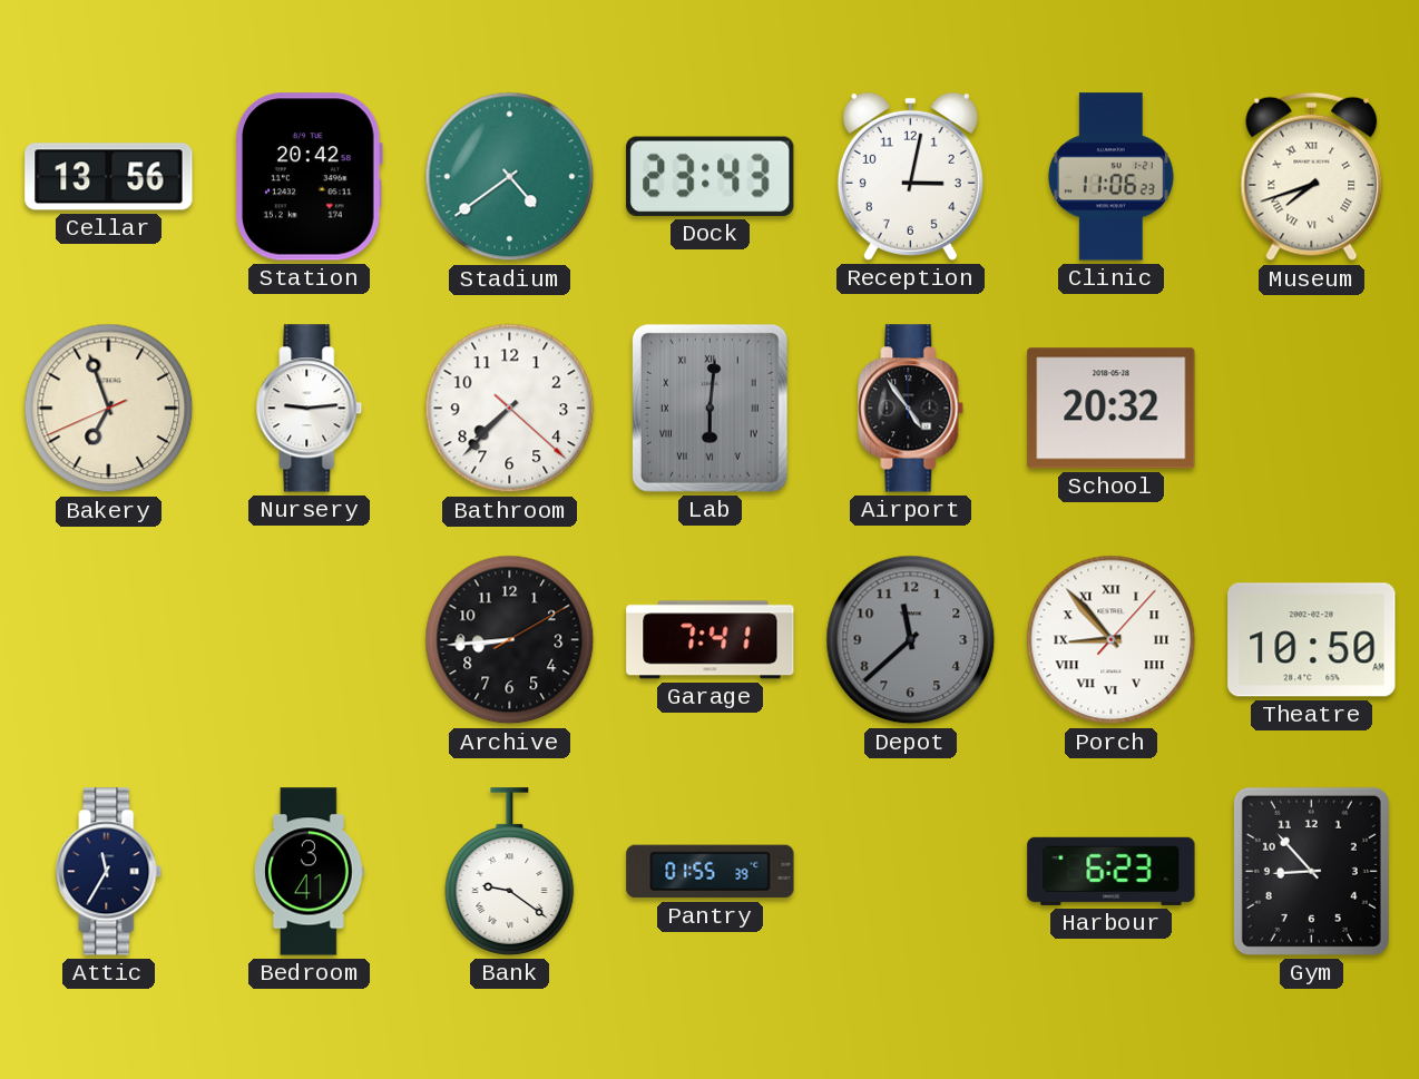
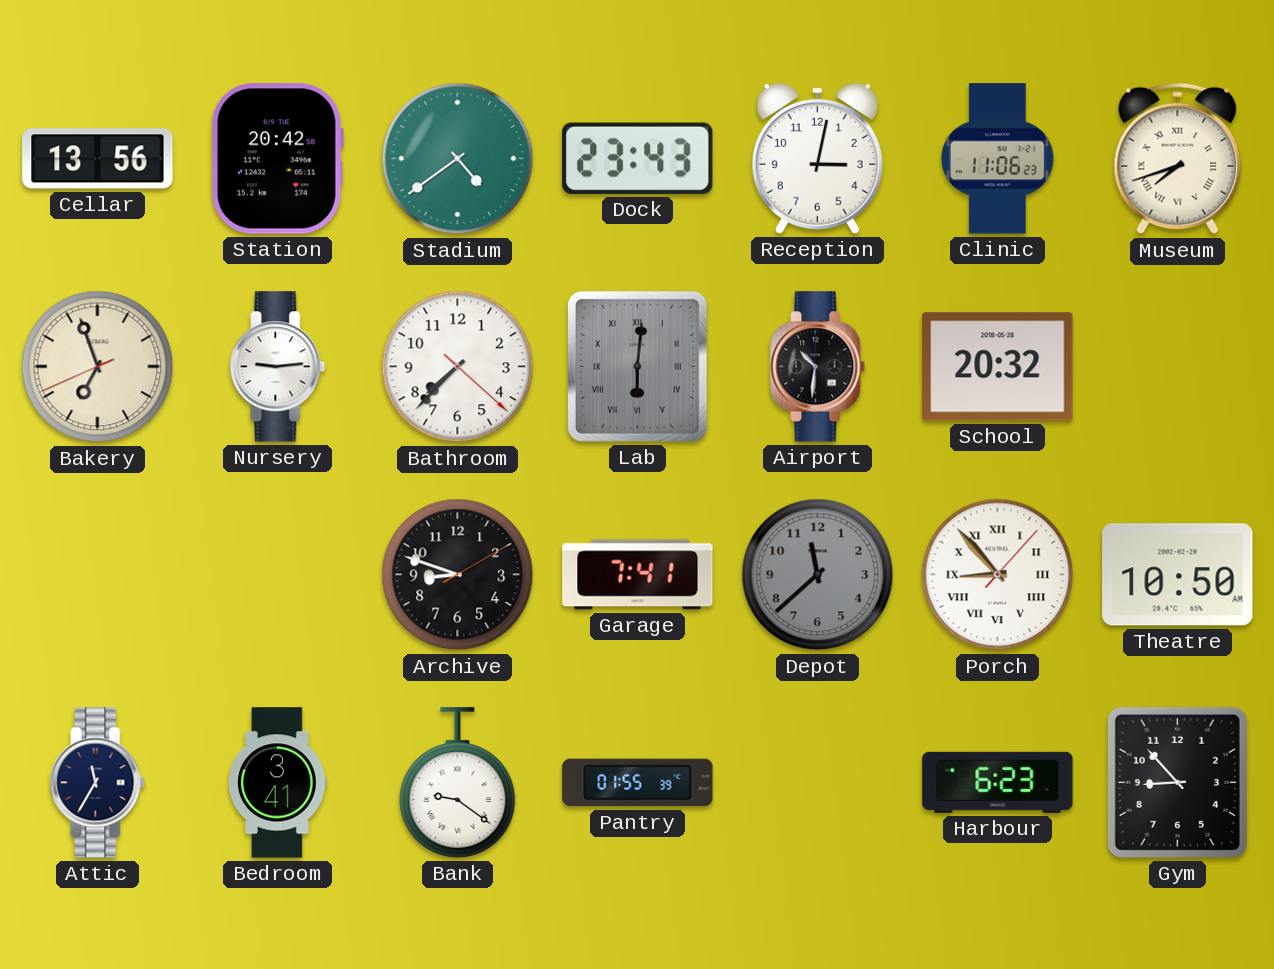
Airport: 4:54 -> 10:31
Archive: 8:44 -> 8:48
